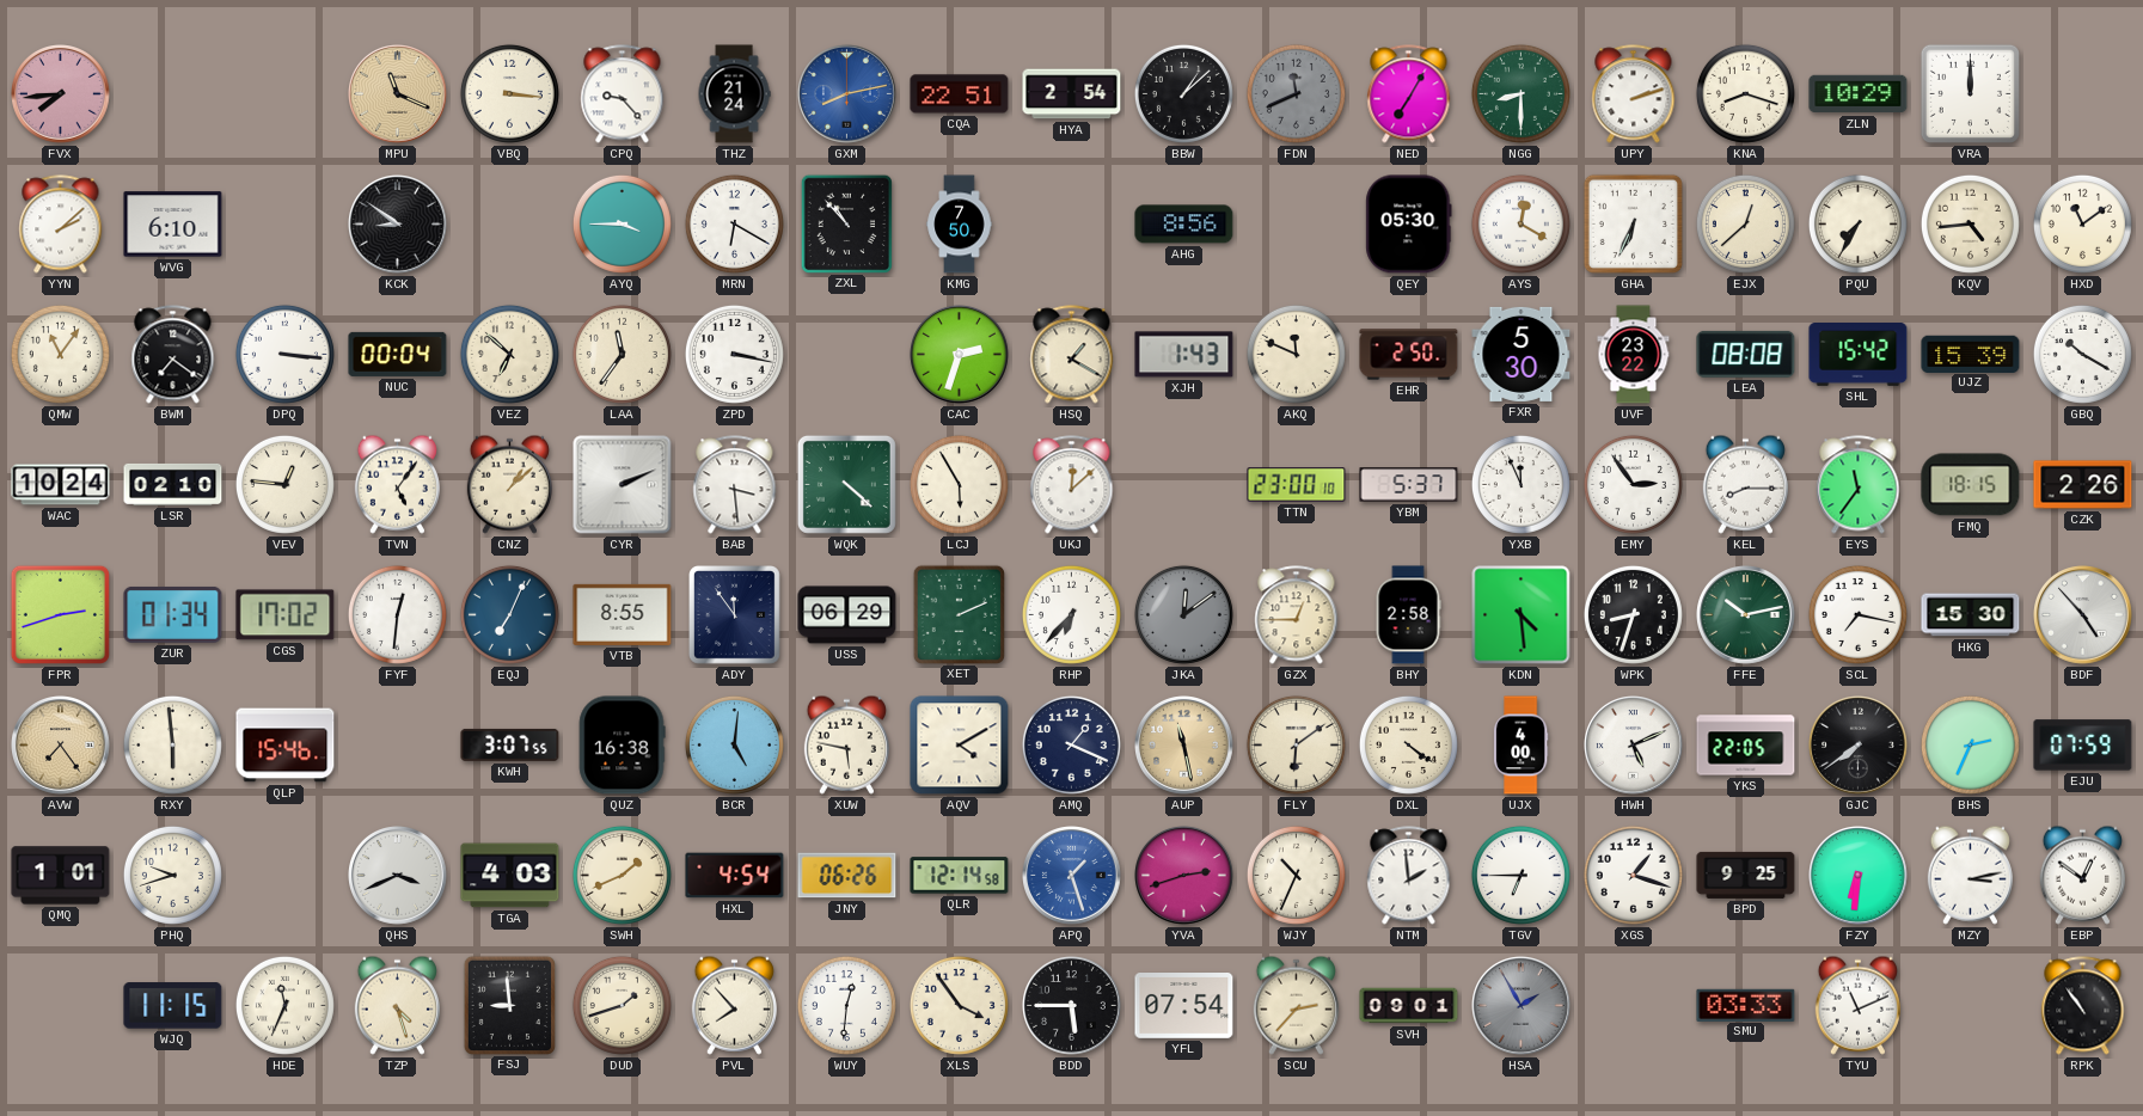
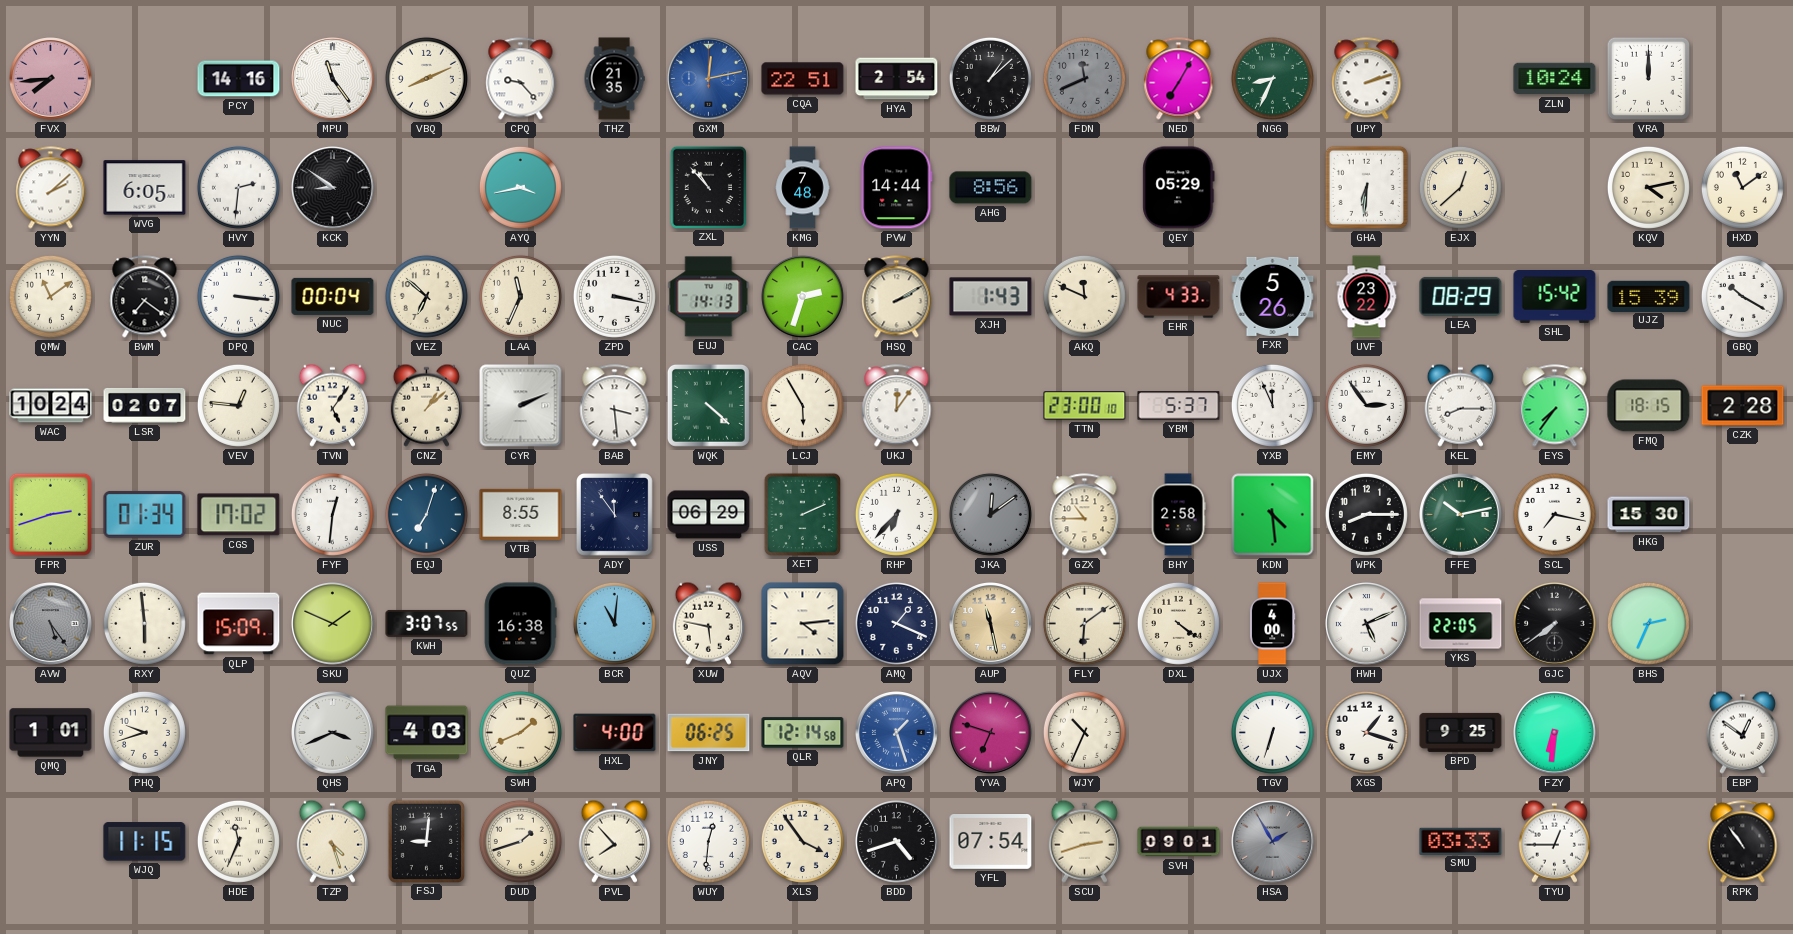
PCY: none -> 14:16
MPU: 11:19 -> 11:24
MPU dial: champagne -> white
VBQ: 3:16 -> 8:11
THZ: 21:24 -> 21:35
GXM: 8:13 -> 12:13
NGG: 8:30 -> 8:34
KNA: 8:18 -> none
ZLN: 10:29 -> 10:24
WVG: 6:10 -> 6:05
HVY: none -> 2:31
AYQ: 3:45 -> 3:43
MRN: 6:20 -> none
KMG: 7:50 -> 7:48
PVW: none -> 14:44
QEY: 05:30 -> 05:29
AYS: 12:20 -> none
GHA: 6:34 -> 6:31
PQU: 7:35 -> none
KQV: 4:44 -> 4:13
QMW: 11:06 -> 11:09
LAA: 11:36 -> 11:34
EUJ: none -> 14:13
HSQ: 1:20 -> 2:10
EHR: 2:50 -> 4:33
FXR: 5:30 -> 5:26
LEA: 08:08 -> 08:29
LSR: 02:10 -> 02:07
UKJ: 12:08 -> 12:06
EYS: 11:36 -> 7:36
CZK: 2:26 -> 2:28
EQJ: 7:04 -> 7:03
GZX: 12:45 -> 10:45
WPK: 8:33 -> 8:15
BDF: 4:53 -> none
AVW: 7:24 -> 5:24
AVW dial: champagne -> grey
QLP: 15:46 -> 15:09
SKU: none -> 1:49
BCR: 5:01 -> 11:01
AQV: 4:10 -> 4:14
EJU: 07:59 -> none
HXL: 4:54 -> 4:00
JNY: 06:26 -> 06:25
YVA: 2:42 -> 6:48
NTM: 1:59 -> none
TGV: 6:45 -> 6:33
MZY: 3:13 -> none
FSJ: 8:59 -> 9:01
BDD: 5:45 -> 4:42
SCU: 2:37 -> 2:42
TYU: 11:11 -> 12:45
